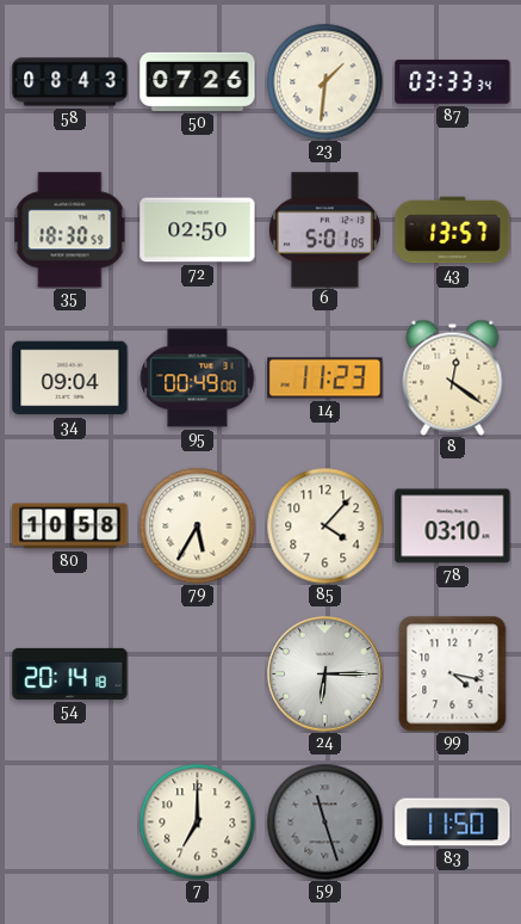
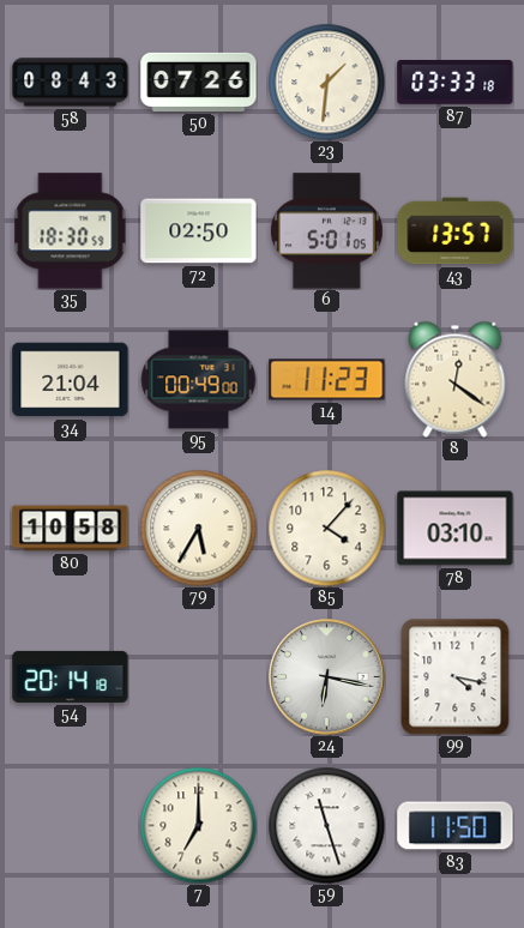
87: 03:33:34 -> 03:33:18
34: 09:04 -> 21:04
24: 6:15 -> 6:17
59 dial: grey -> white
